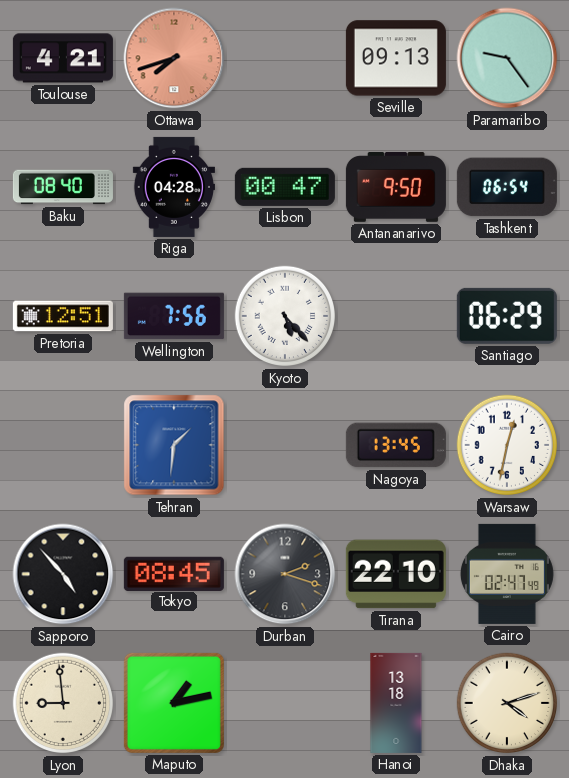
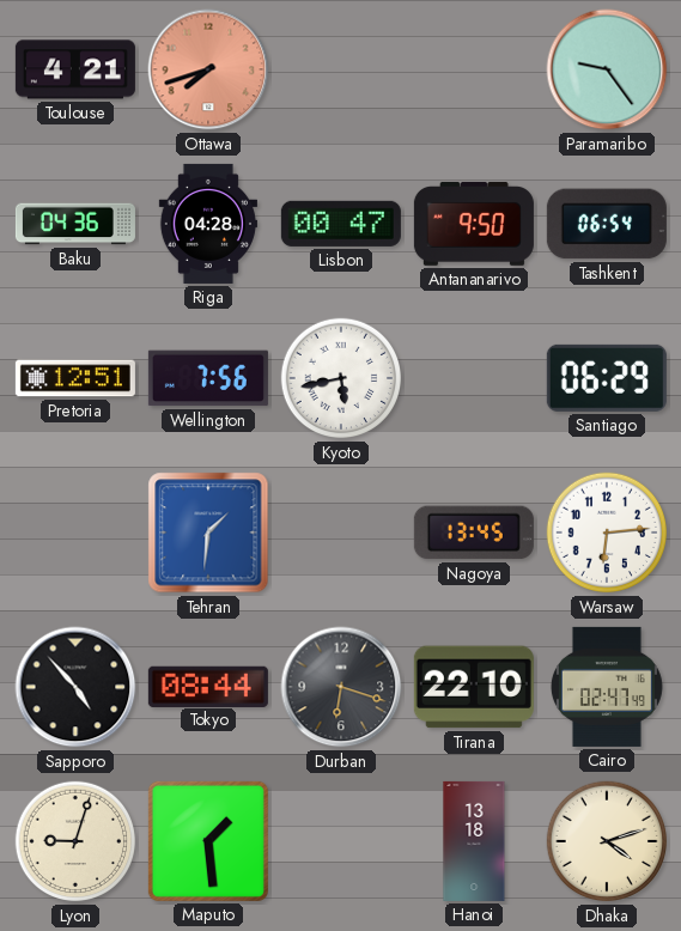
Seville: 09:13 -> none
Baku: 08:40 -> 04:36
Kyoto: 5:23 -> 5:43
Warsaw: 12:32 -> 6:14
Tokyo: 08:45 -> 08:44
Durban: 2:18 -> 6:18
Lyon: 8:59 -> 9:03
Maputo: 1:13 -> 1:29
